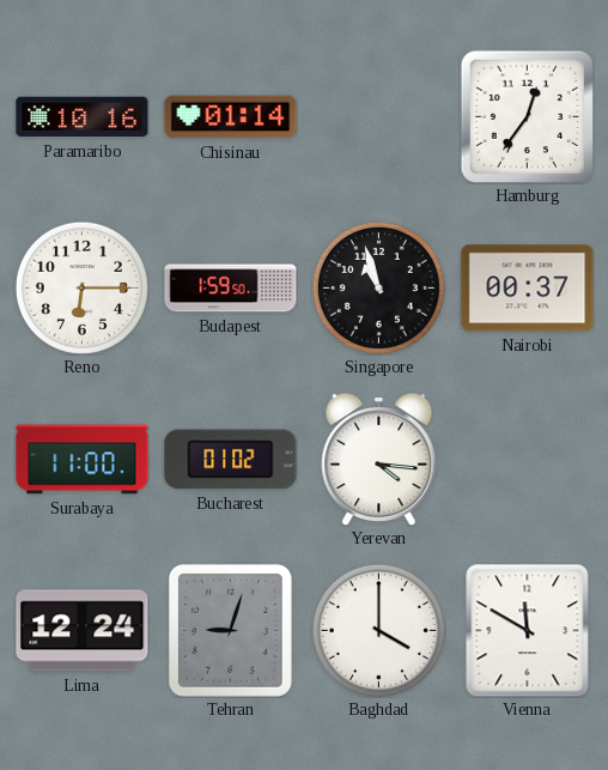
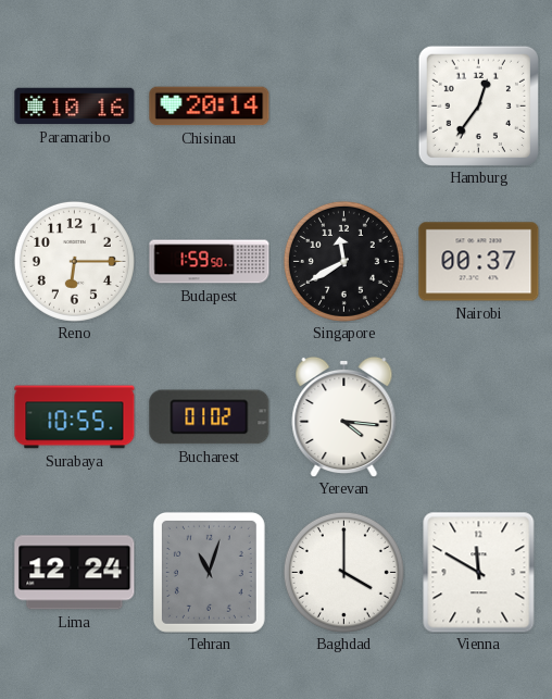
Chisinau: 01:14 -> 20:14
Singapore: 10:57 -> 11:40
Surabaya: 11:00 -> 10:55
Tehran: 9:03 -> 11:03
